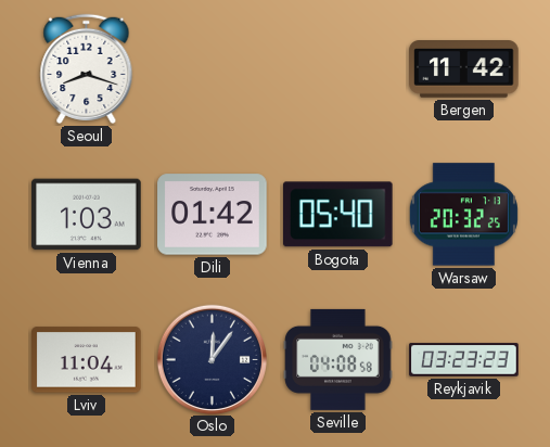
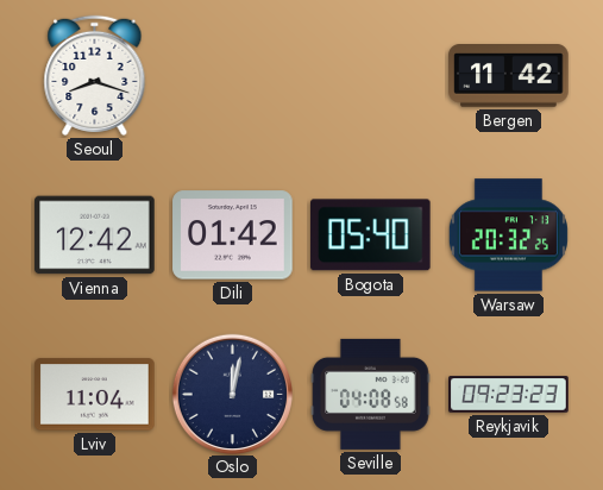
Vienna: 1:03 -> 12:42
Oslo: 12:06 -> 12:02
Reykjavik: 03:23 -> 09:23
